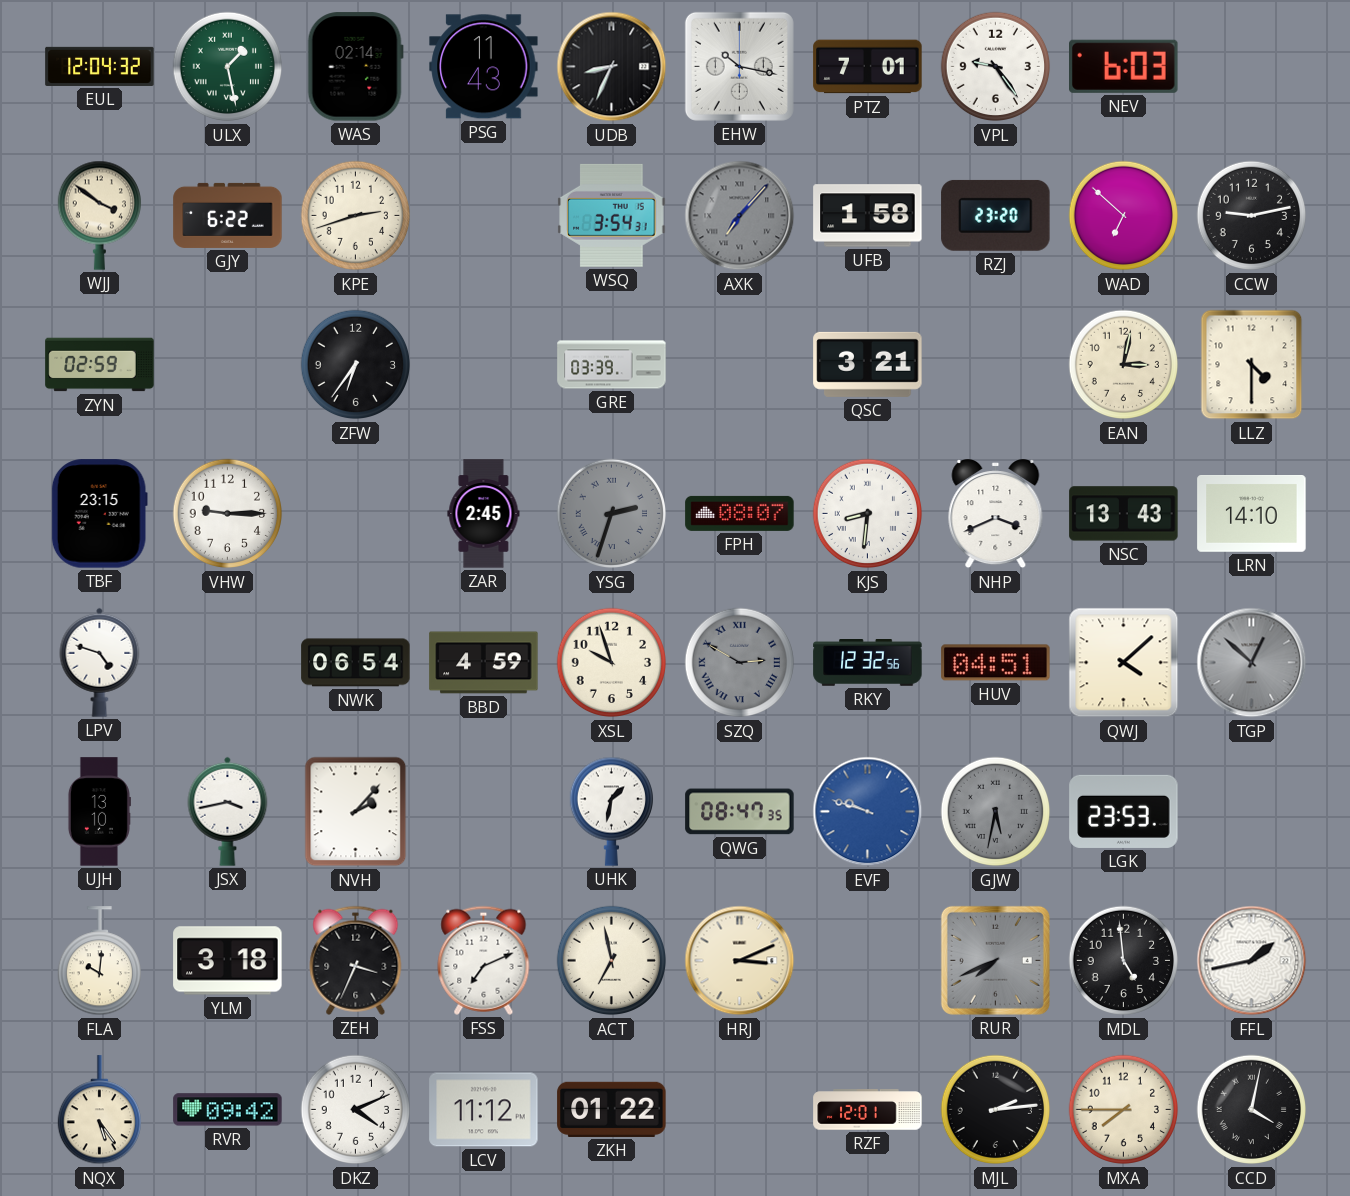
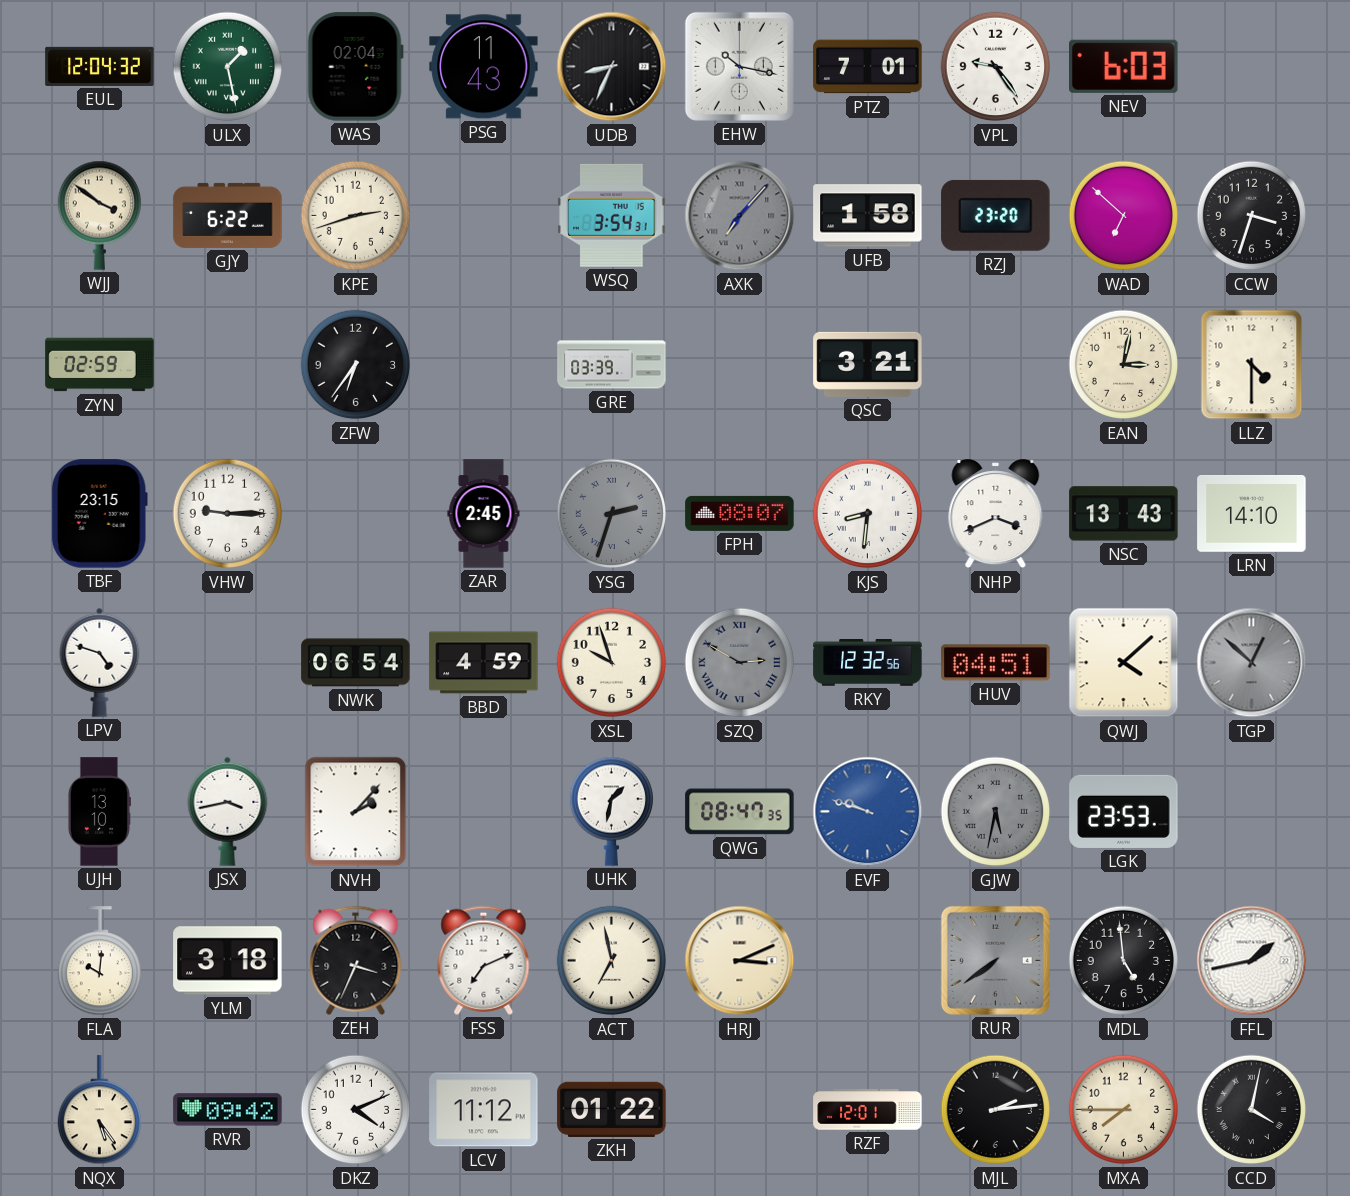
WAS: 02:14 -> 02:04
CCW: 9:13 -> 3:33
RUR: 7:41 -> 7:39
